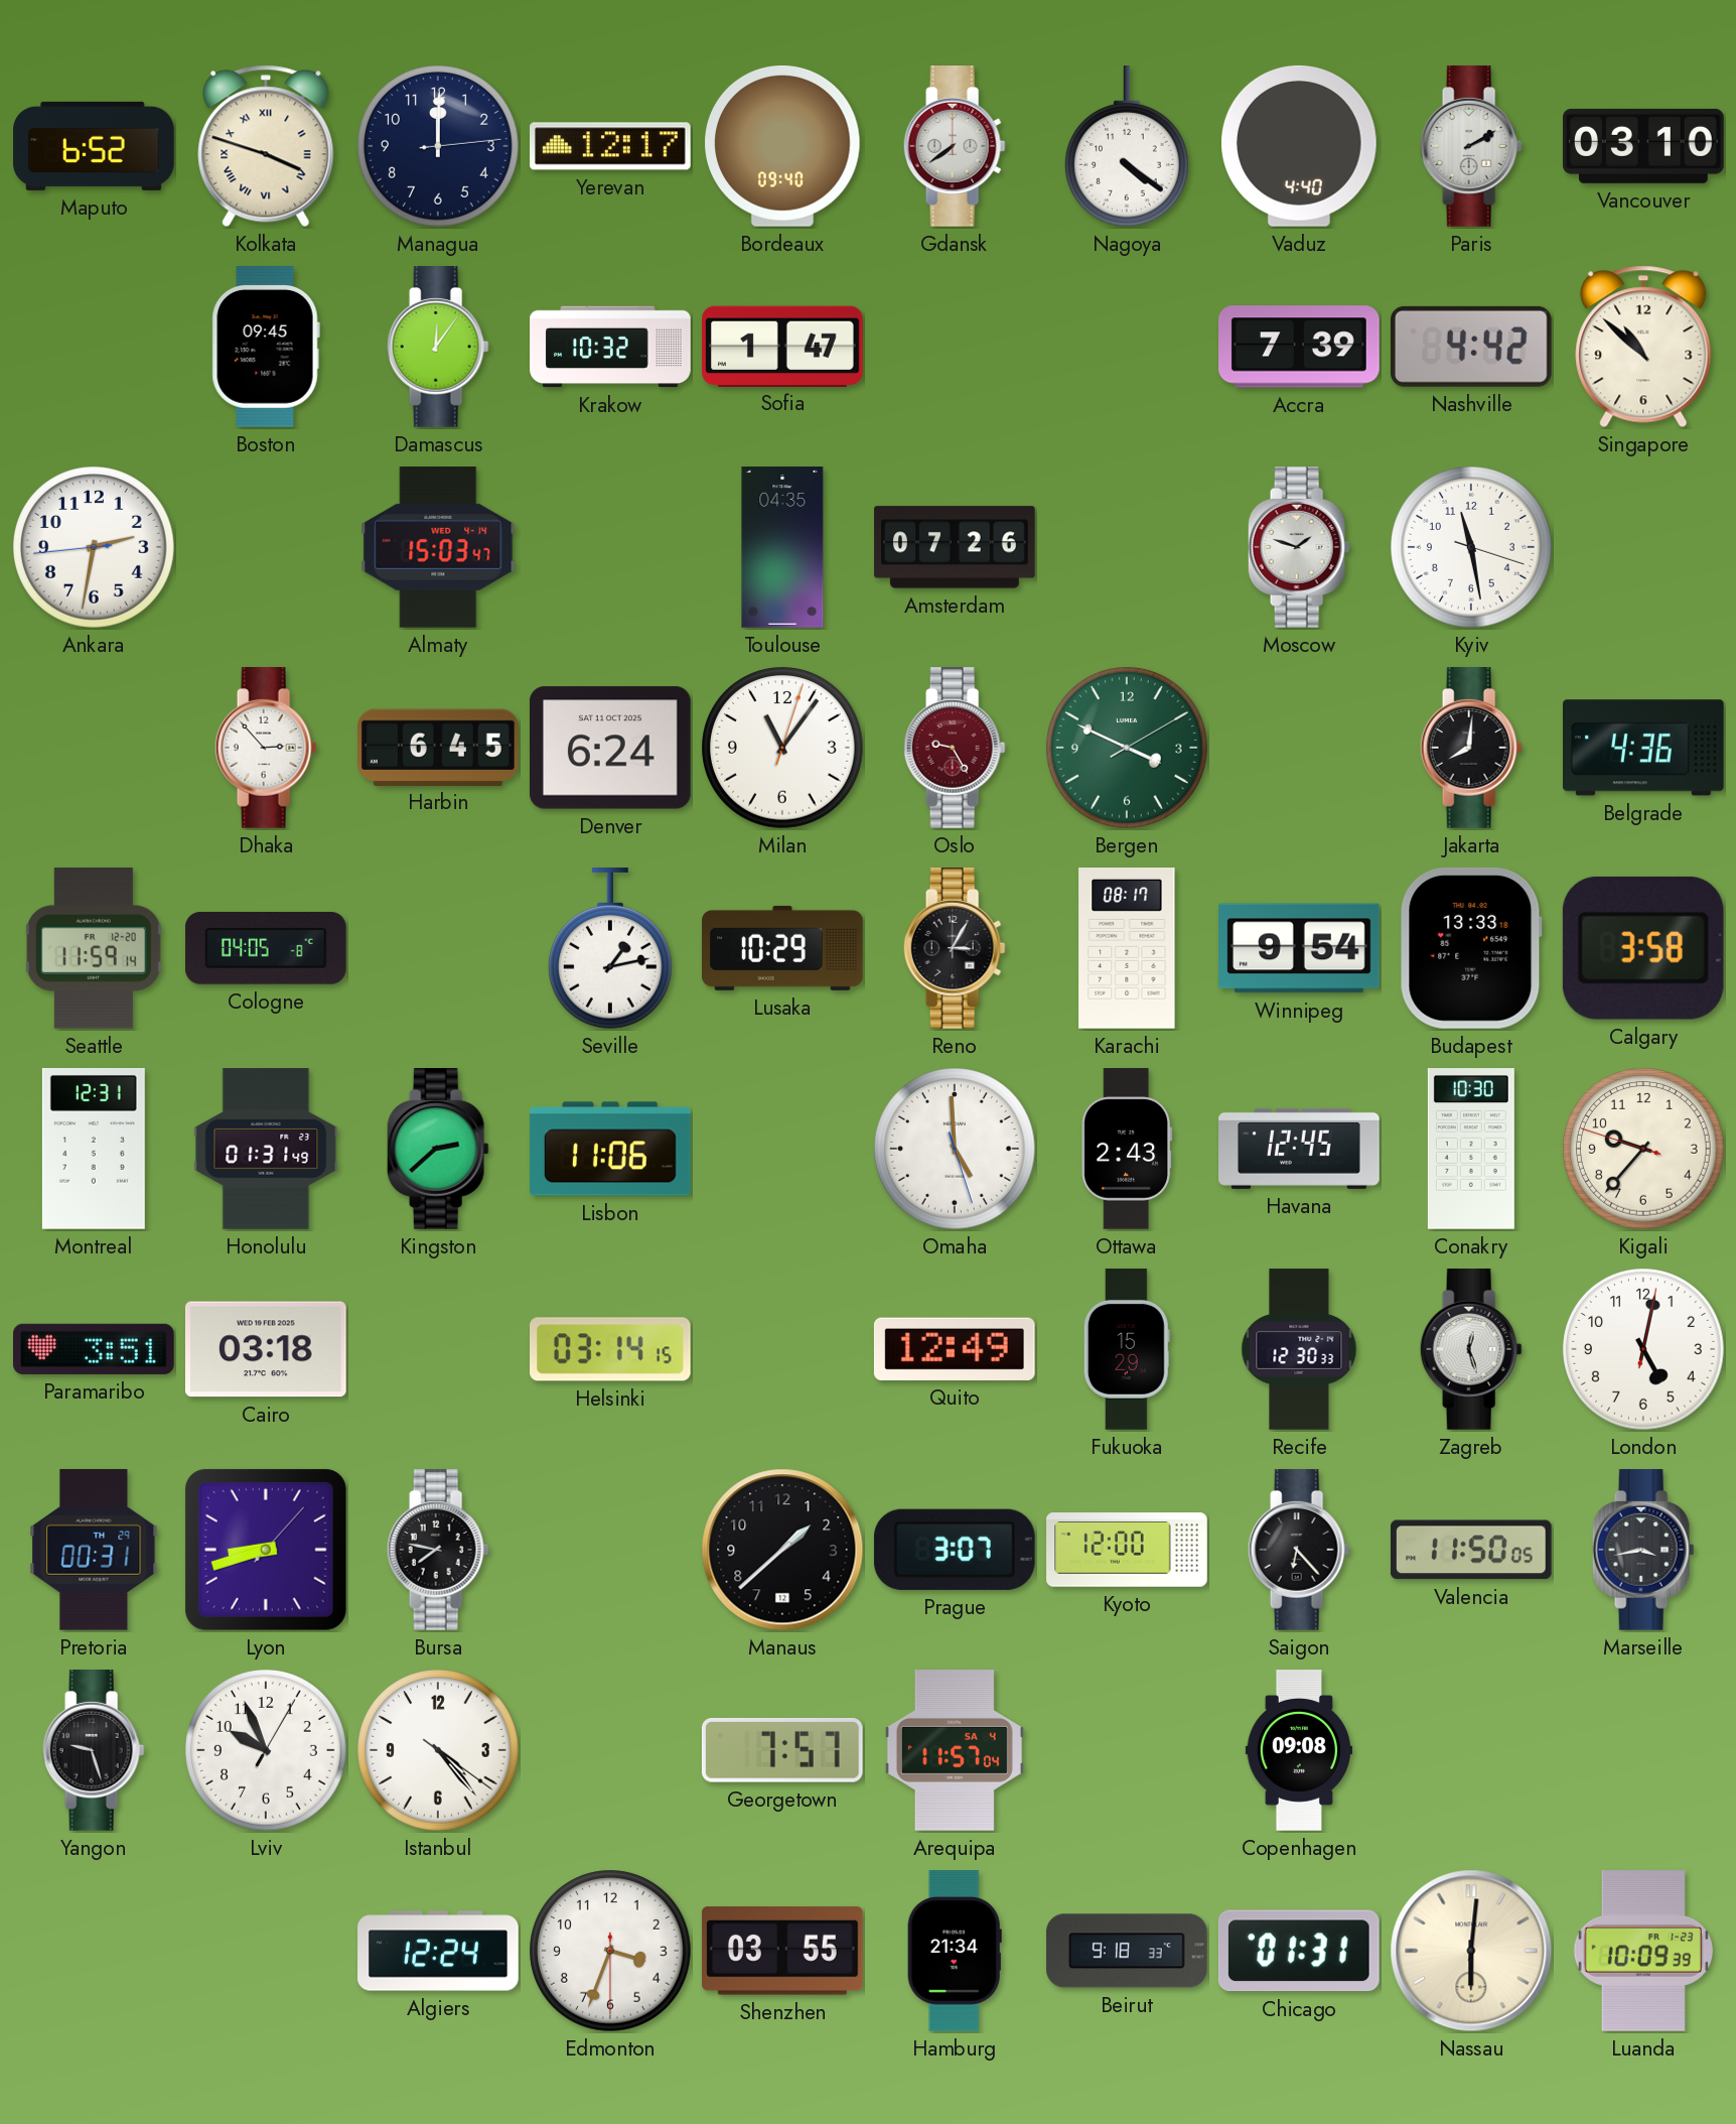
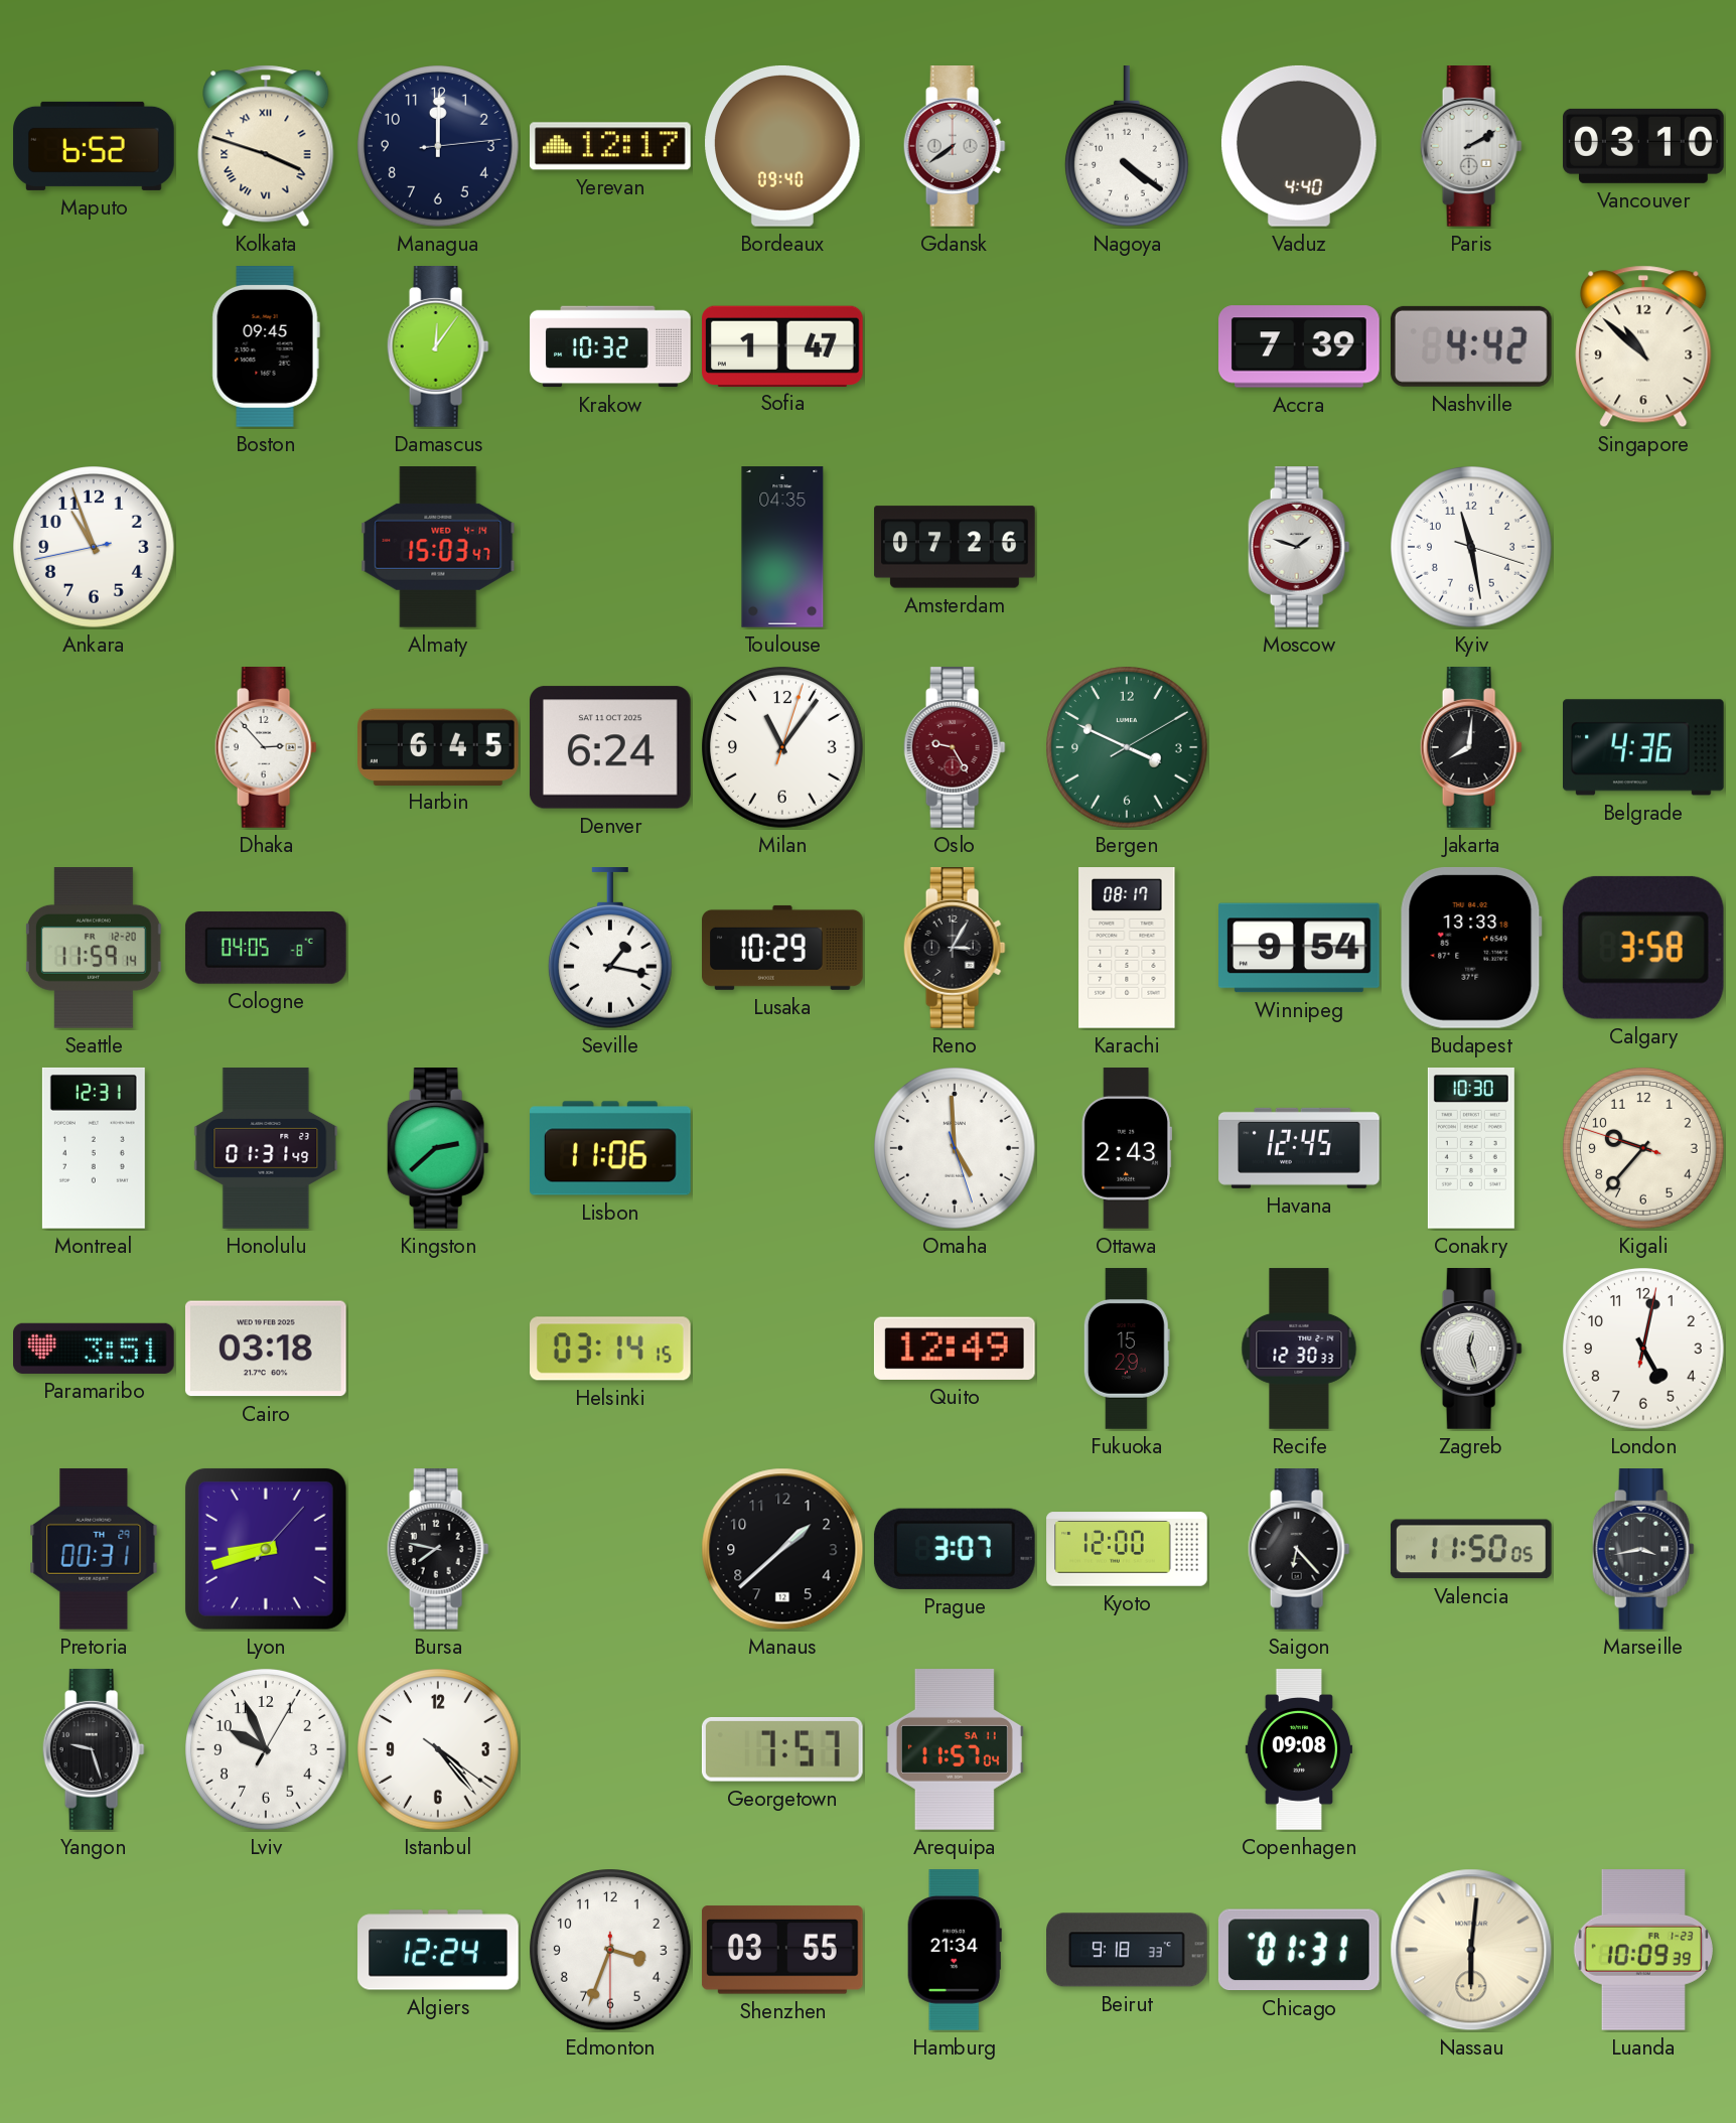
Ankara: 2:31 -> 10:56
Seville: 1:13 -> 1:17
Arequipa date: SA 4 -> SA 11
